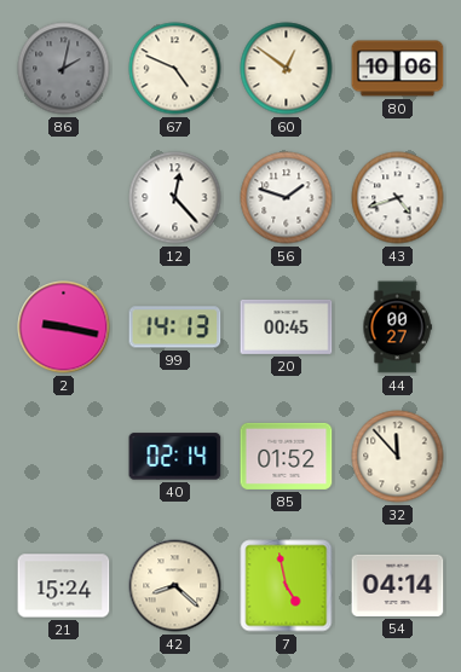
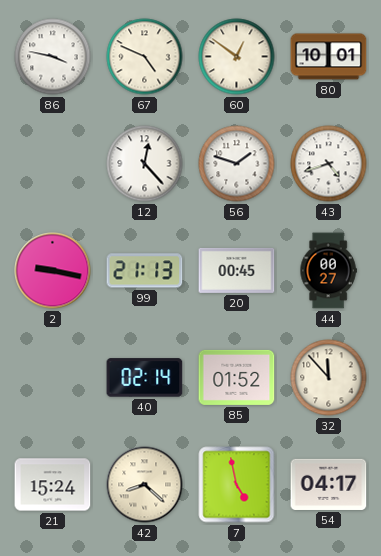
86: 2:02 -> 3:47
86 dial: grey -> white
80: 10:06 -> 10:01
99: 14:13 -> 21:13
54: 04:14 -> 04:17
